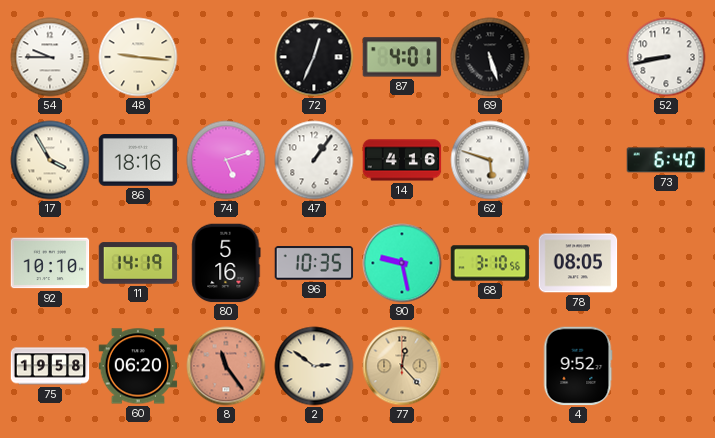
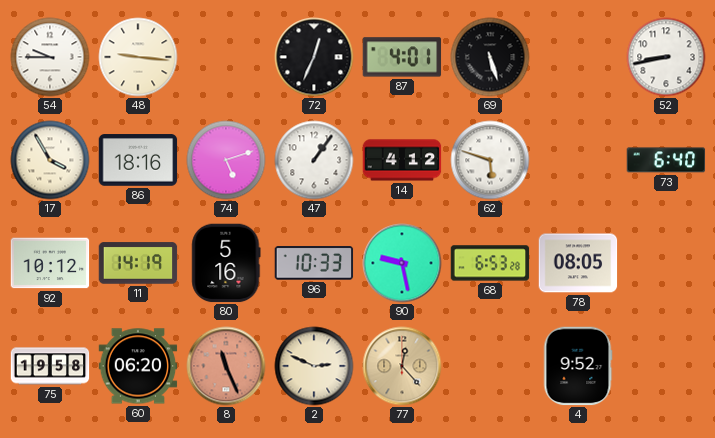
14: 4:16 -> 4:12
92: 10:10 -> 10:12
96: 10:35 -> 10:33
68: 3:10 -> 6:53
8: 11:24 -> 11:26
2: 2:51 -> 2:49
